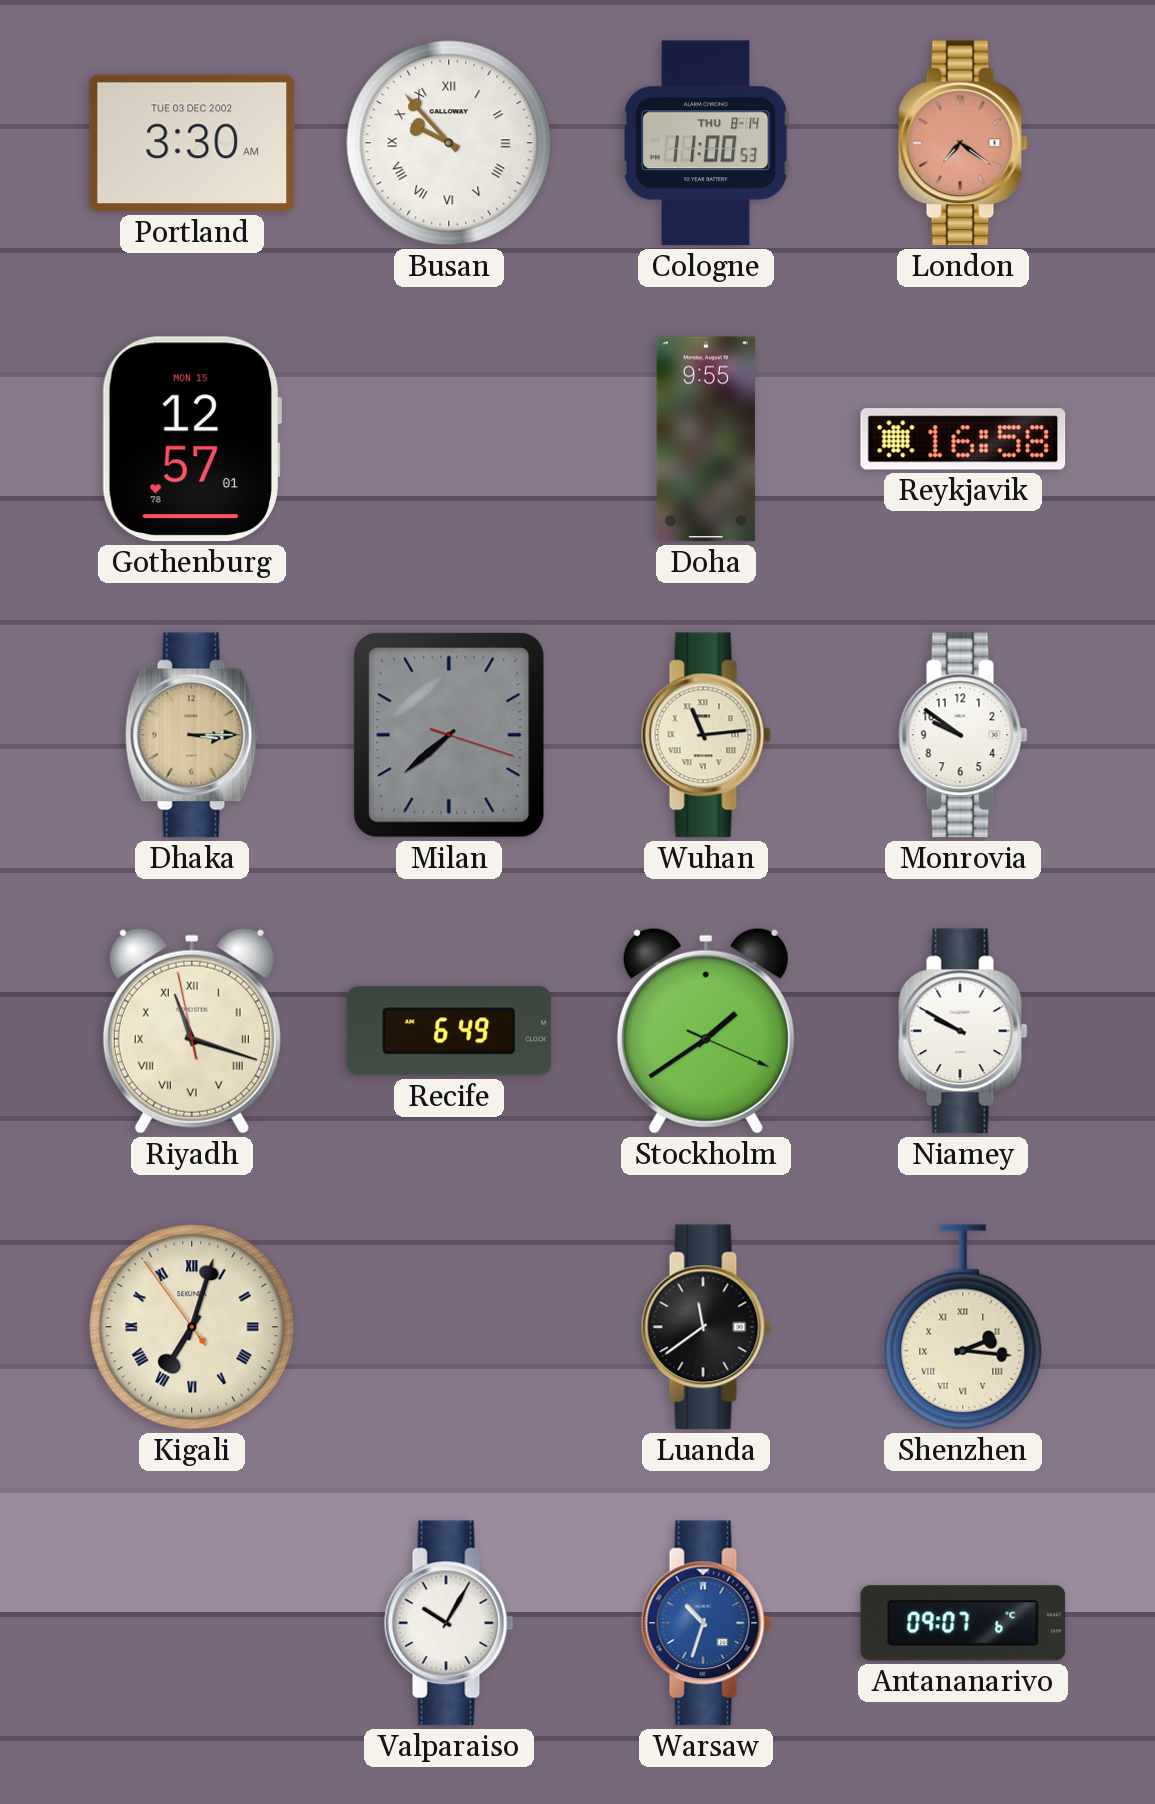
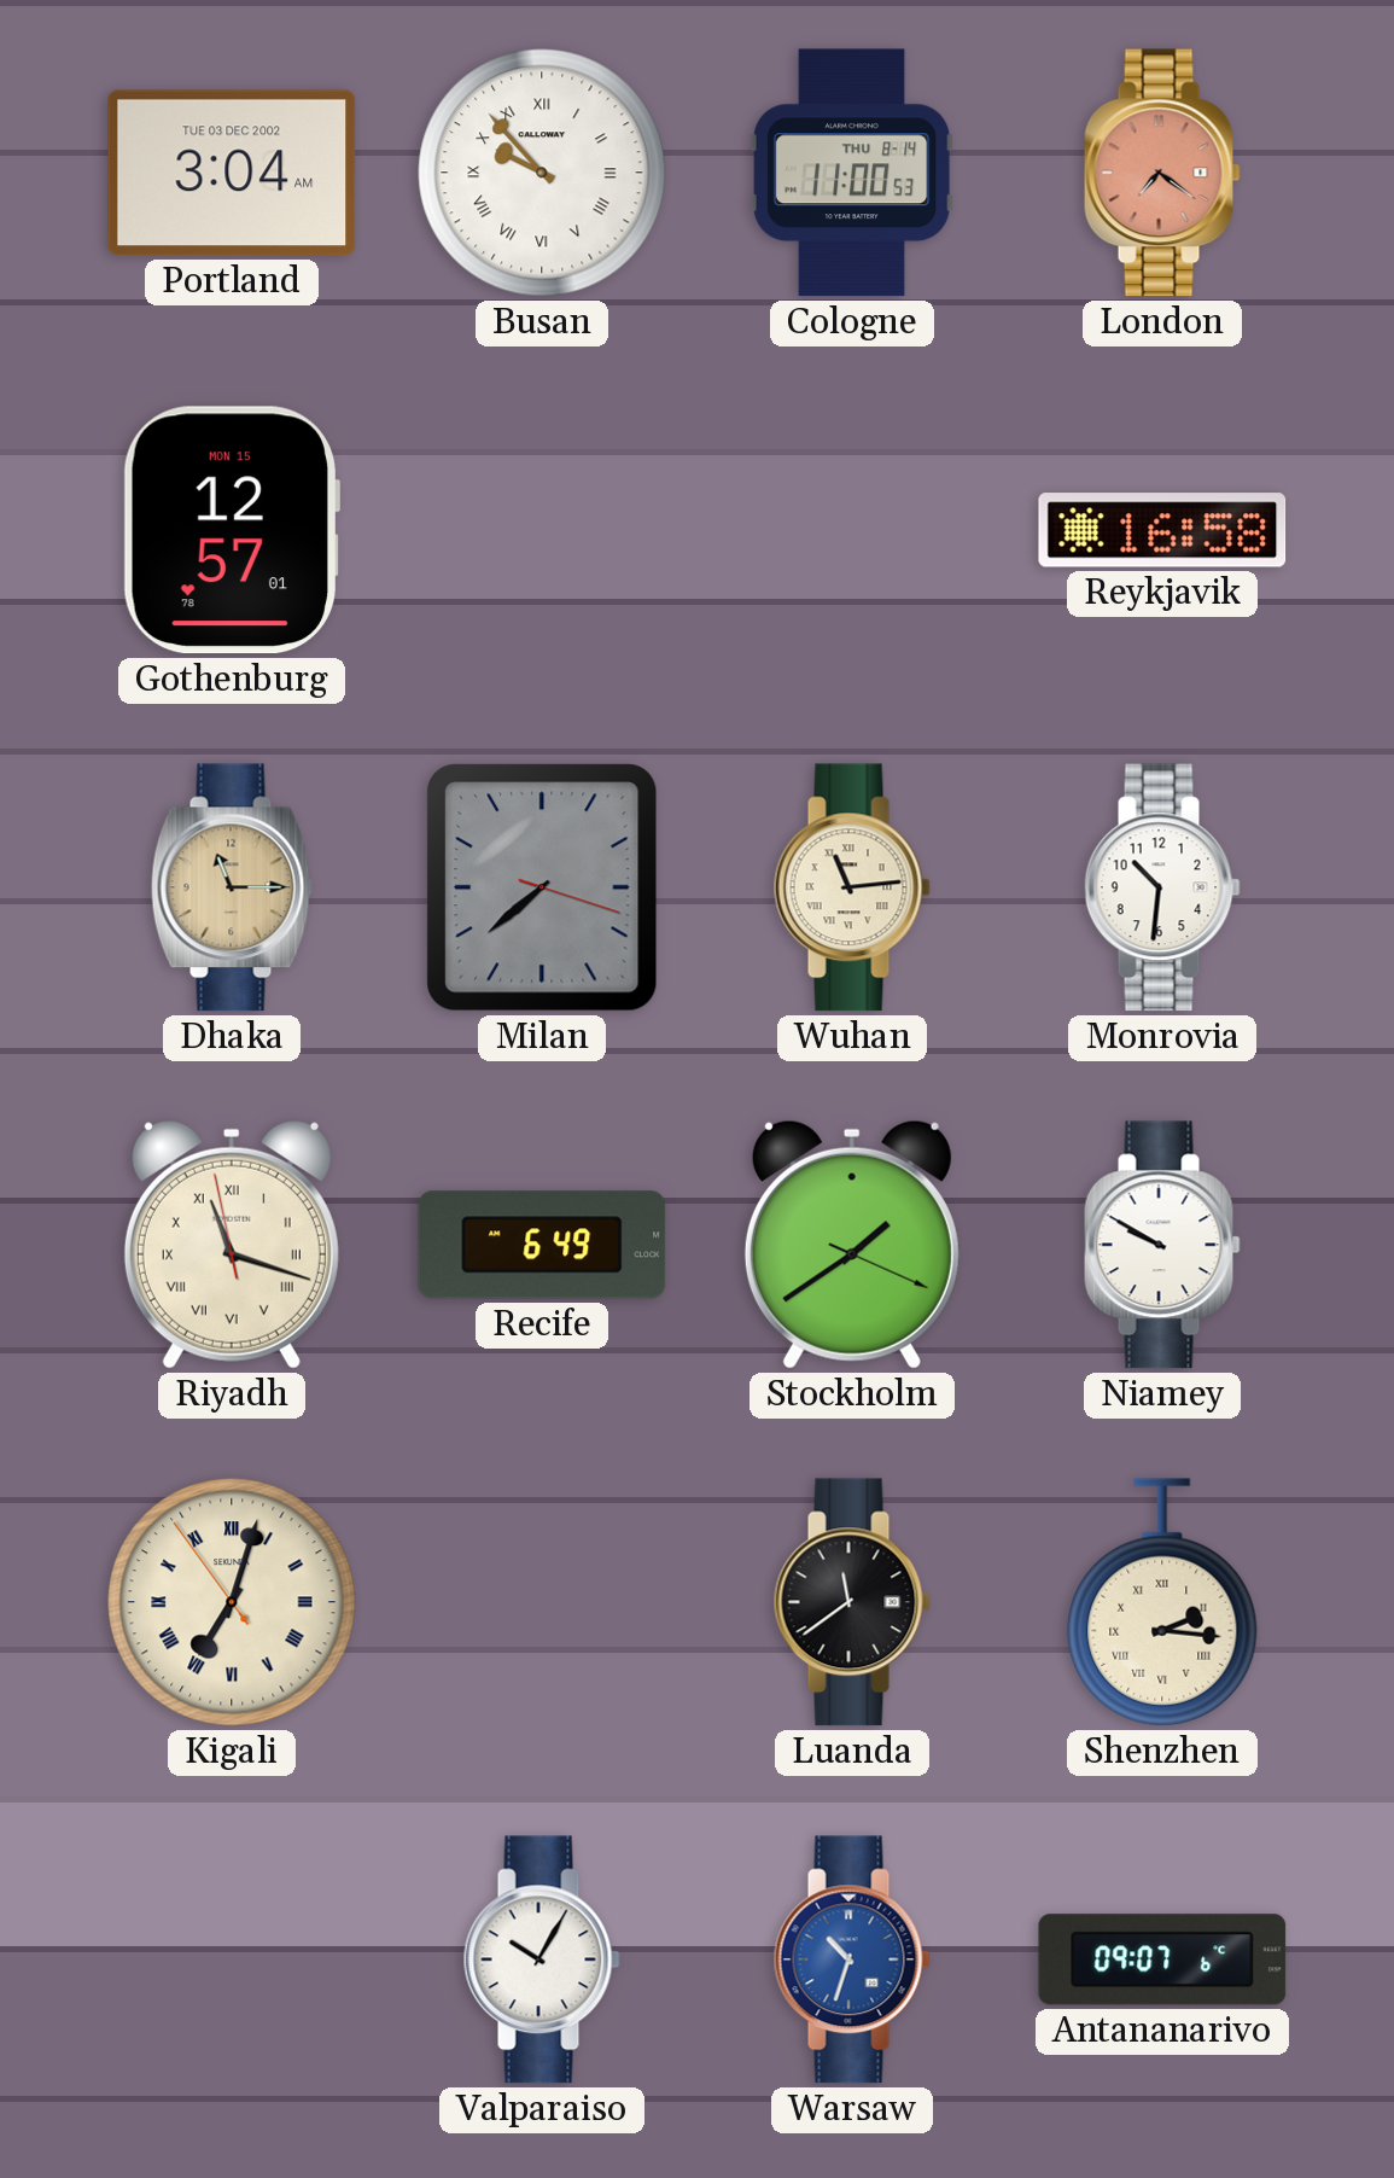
Portland: 3:30 -> 3:04
Doha: 9:55 -> none
Dhaka: 3:15 -> 11:15
Monrovia: 9:51 -> 10:31
